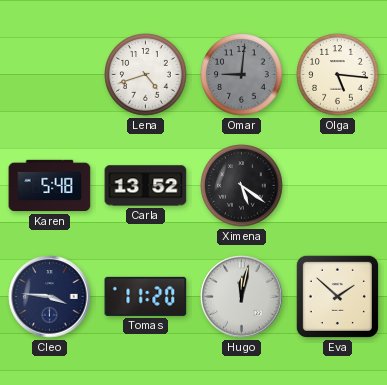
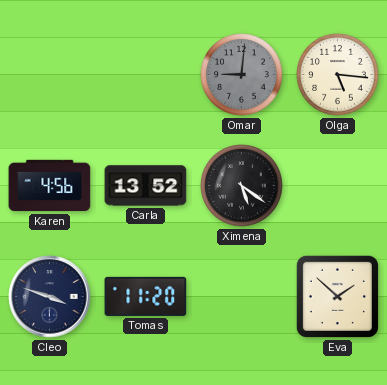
Lena: 4:42 -> none
Karen: 5:48 -> 4:56
Cleo: 3:46 -> 3:48
Hugo: 12:02 -> none
